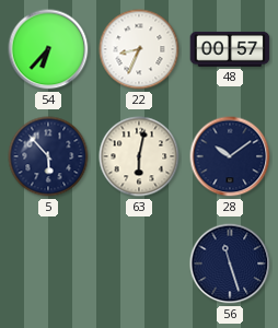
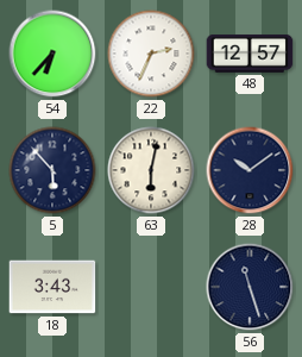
22: 8:34 -> 2:34
48: 00:57 -> 12:57
18: none -> 3:43
